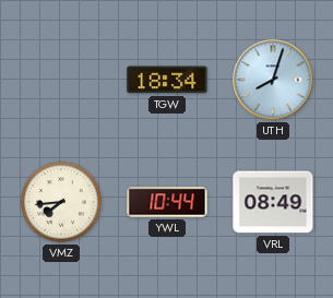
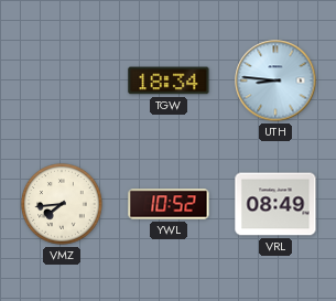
UTH: 8:03 -> 8:46
YWL: 10:44 -> 10:52
